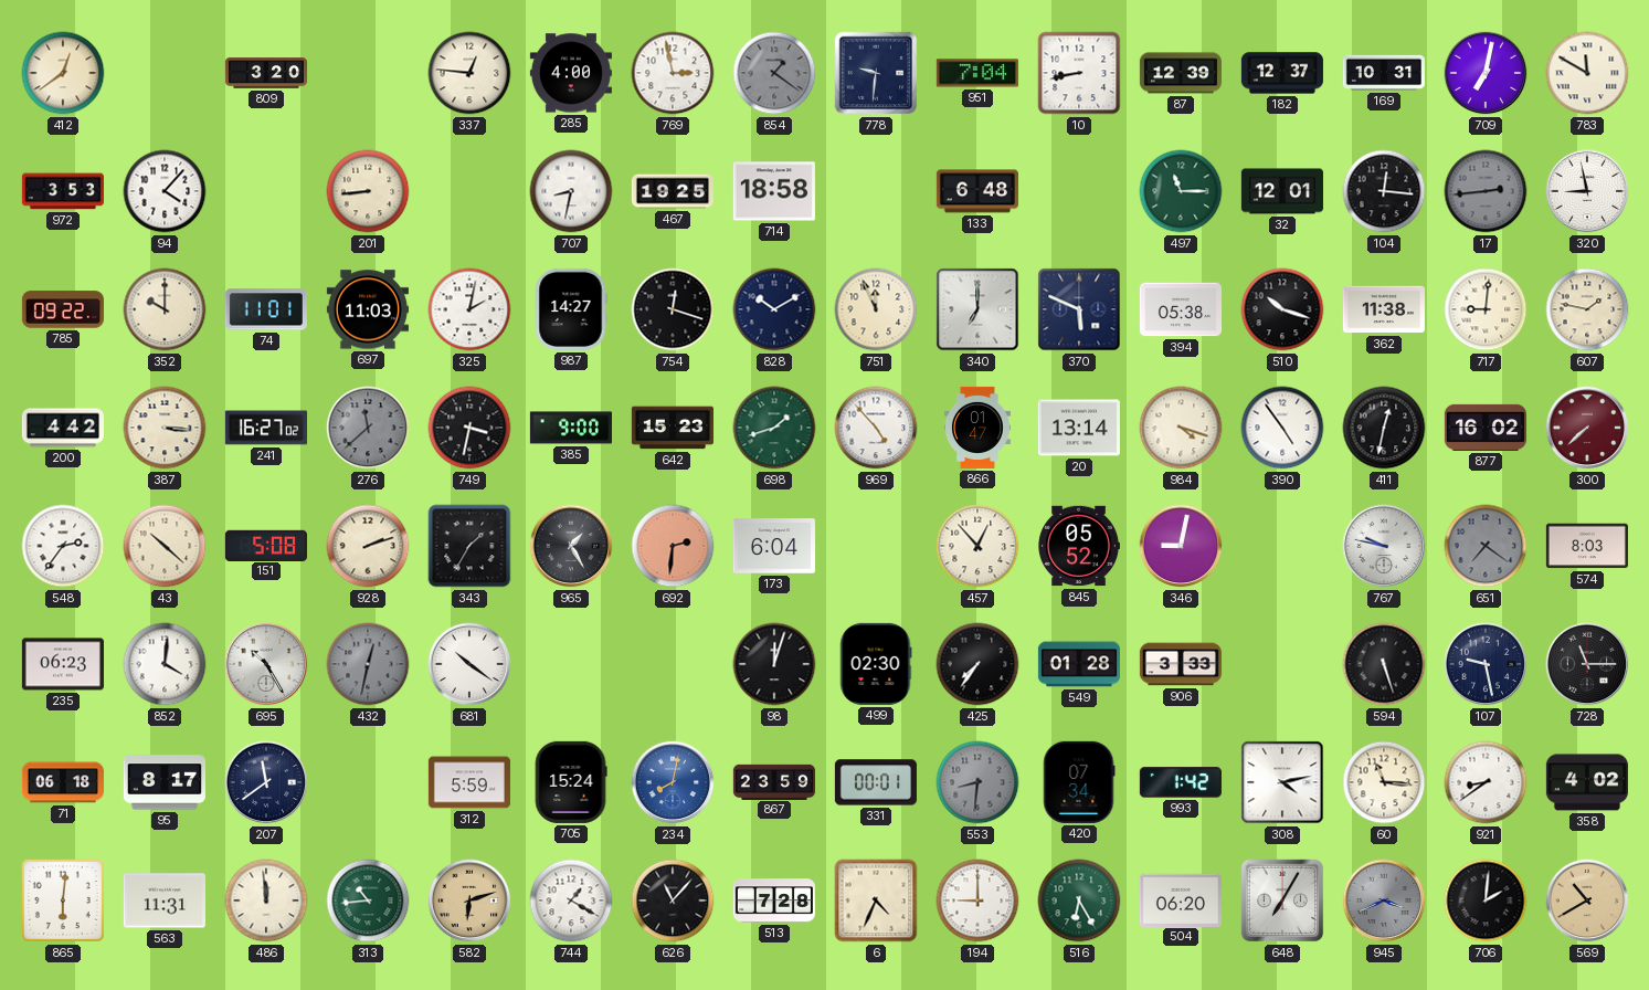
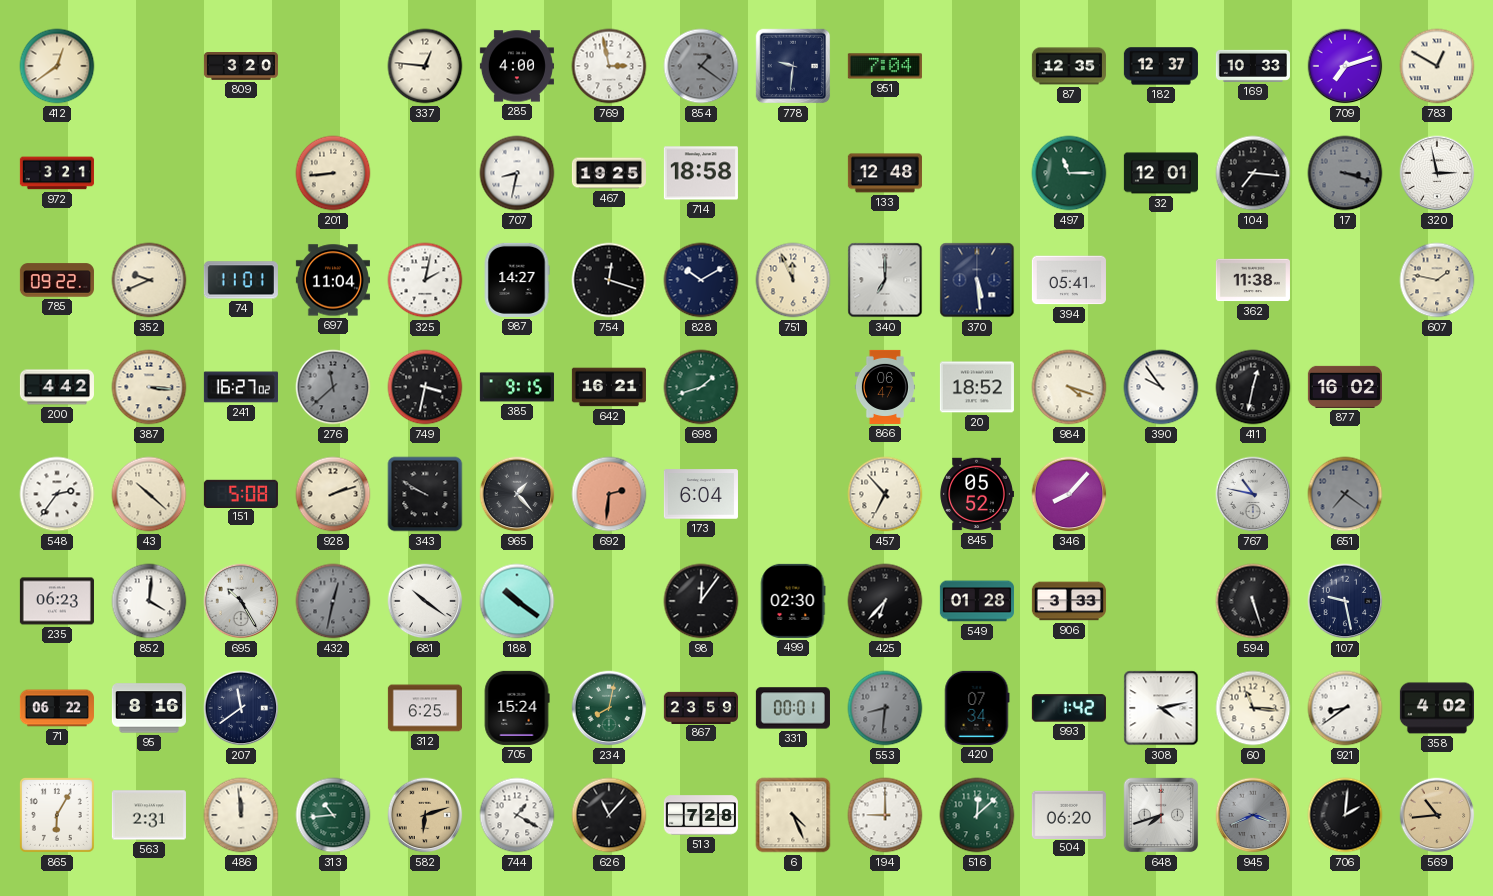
10: 8:43 -> none
87: 12:39 -> 12:35
169: 10:31 -> 10:33
709: 7:02 -> 7:12
783: 11:50 -> 12:50
972: 3:53 -> 3:21
94: 4:07 -> none
133: 6:48 -> 12:48
104: 12:16 -> 7:16
17: 2:44 -> 3:18
320: 8:58 -> 2:58
352: 10:00 -> 9:41
697: 11:03 -> 11:04
370: 5:49 -> 5:29
394: 05:38 -> 05:41
510: 10:18 -> none
717: 9:01 -> none
385: 9:00 -> 9:15
642: 15:23 -> 16:21
969: 4:53 -> none
866: 01:47 -> 06:47
20: 13:14 -> 18:52
390: 4:54 -> 9:54
300: 7:38 -> none
343: 1:35 -> 9:50
965: 1:25 -> 1:23
457: 12:53 -> 6:53
346: 9:02 -> 8:07
767: 9:47 -> 10:47
574: 8:03 -> none
188: none -> 10:21
98: 12:03 -> 12:06
425: 7:36 -> 6:37
728: 11:15 -> none
71: 06:18 -> 06:22
95: 8:17 -> 8:16
312: 5:59 -> 6:25
234 dial: blue -> green
865: 6:01 -> 6:05
563: 11:31 -> 2:31
6: 4:34 -> 4:26
516: 6:25 -> 12:08
648: 7:05 -> 7:42
569: 10:40 -> 10:44
